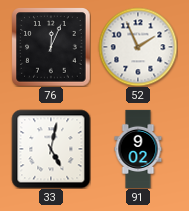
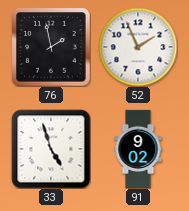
76: 12:04 -> 1:58
33: 5:02 -> 4:57
